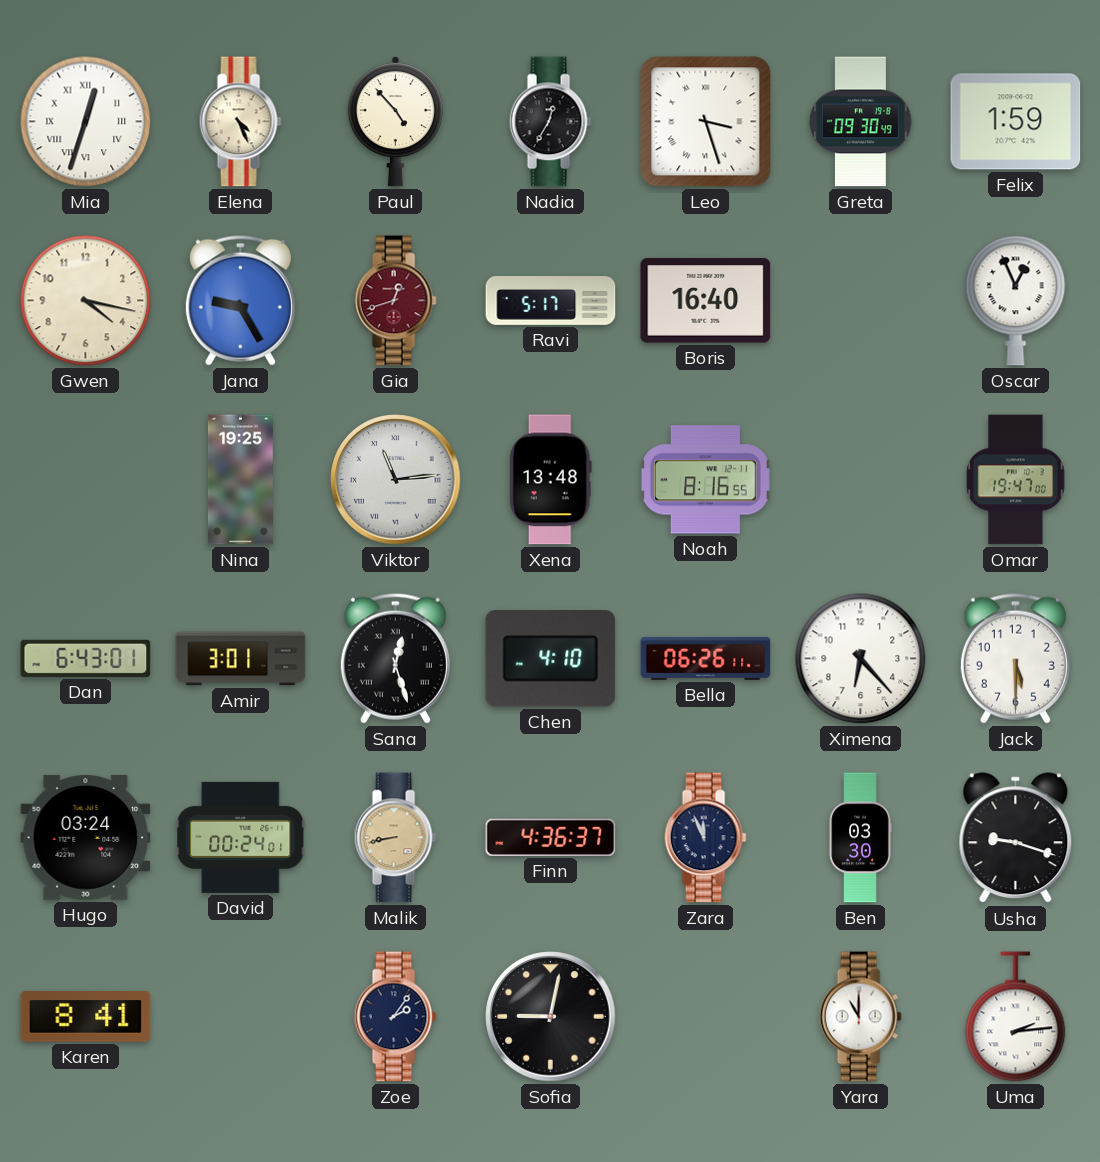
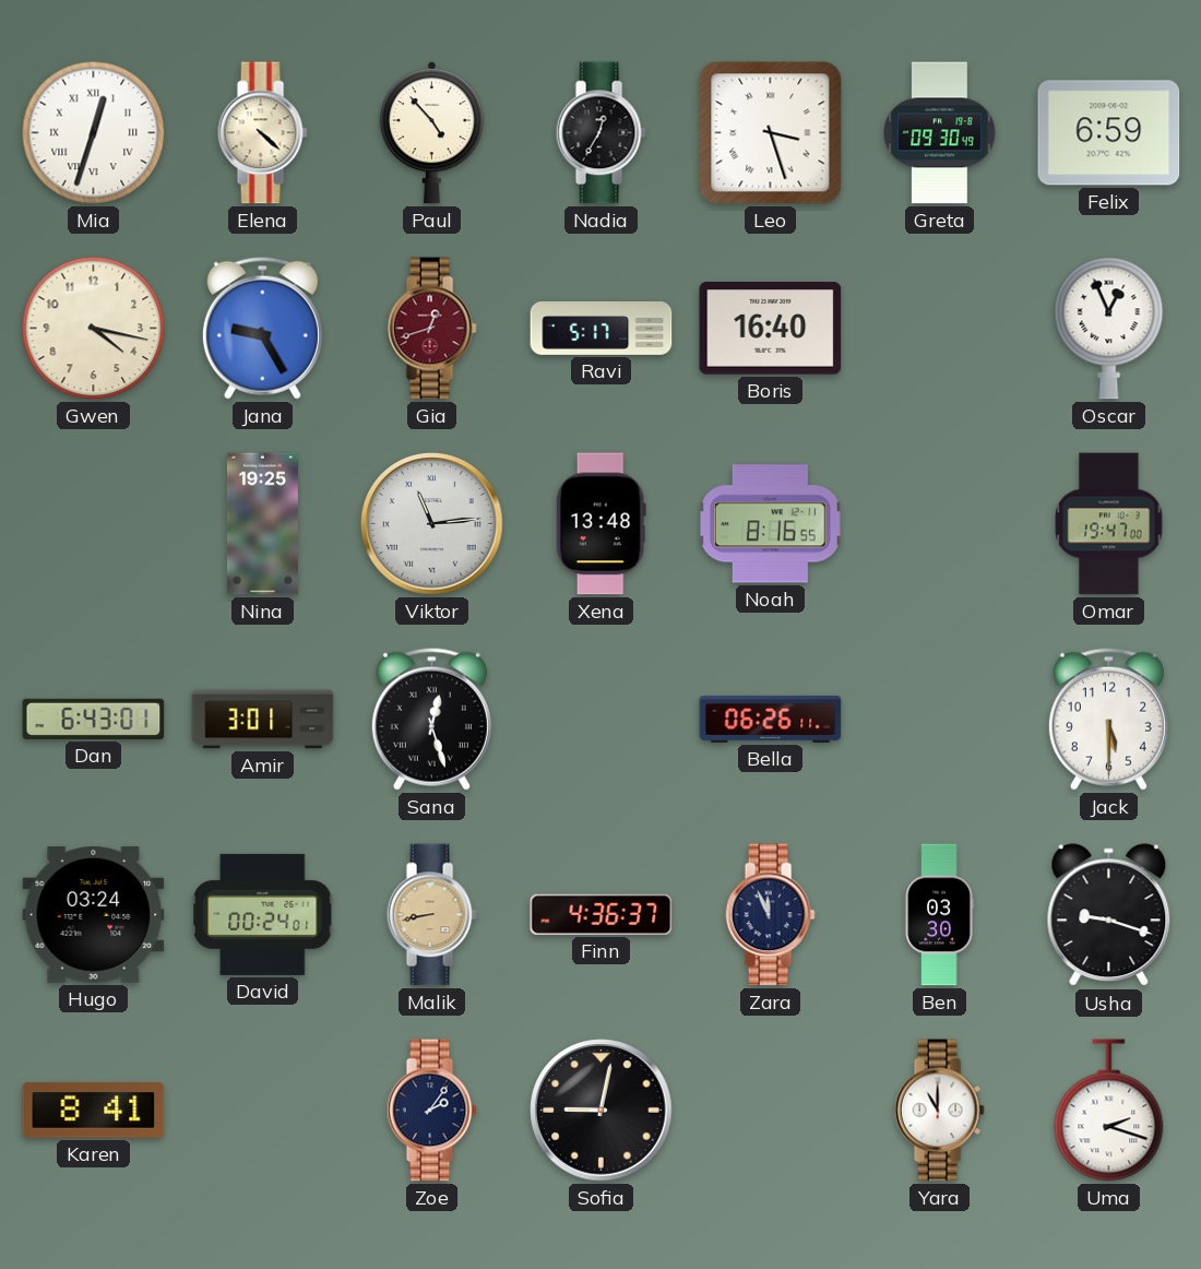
Elena: 4:26 -> 4:22
Felix: 1:59 -> 6:59
Chen: 4:10 -> none
Ximena: 6:23 -> none
Uma: 2:14 -> 2:18
